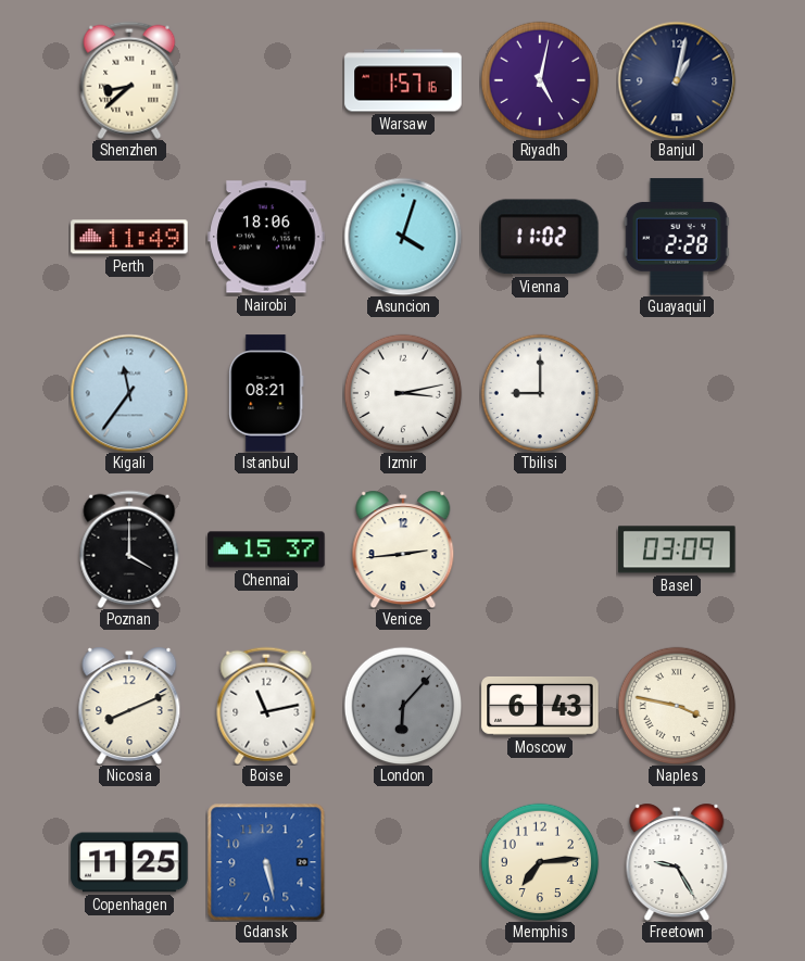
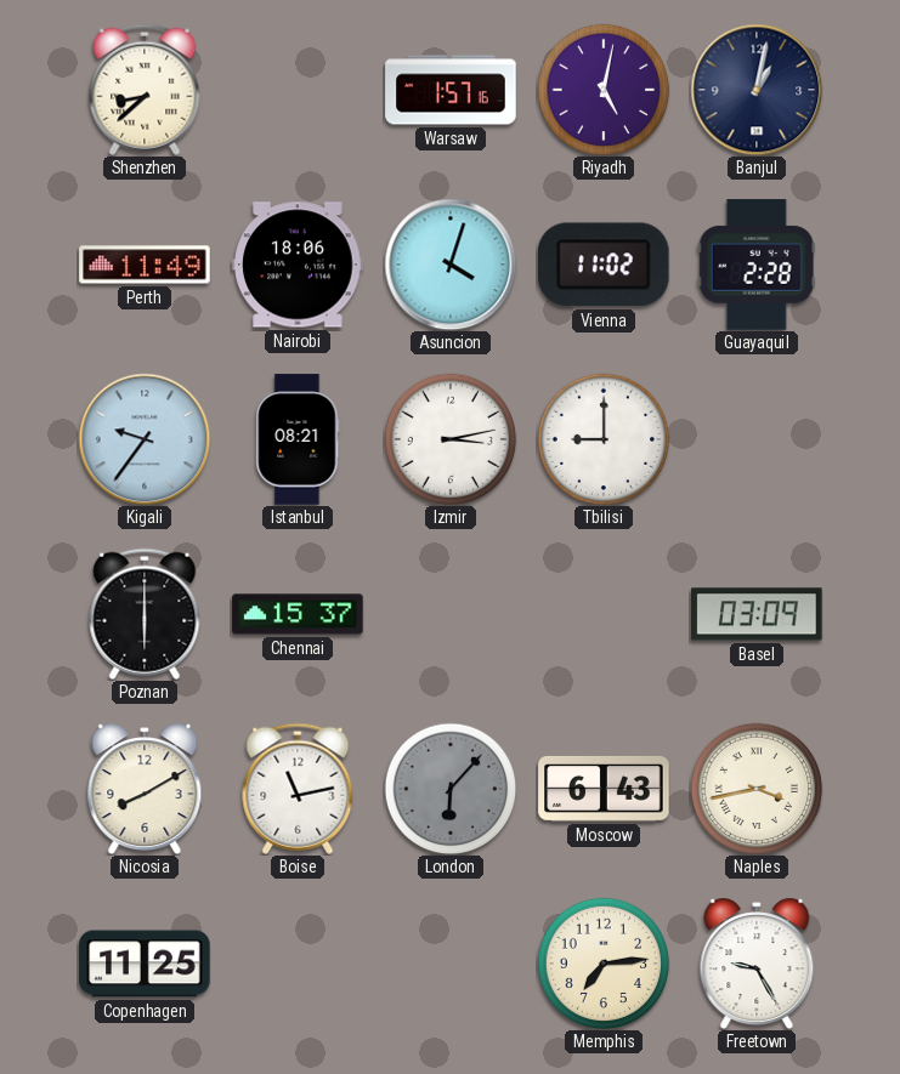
Kigali: 11:36 -> 9:36
Poznan: 4:00 -> 6:00
Venice: 2:44 -> none
Nicosia: 8:11 -> 8:10
Naples: 3:47 -> 3:43
Gdansk: 5:28 -> none
